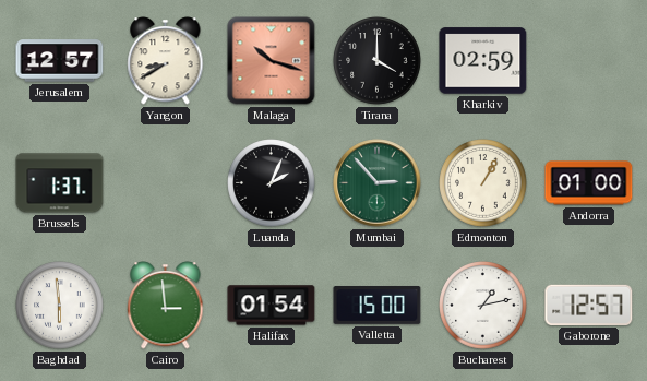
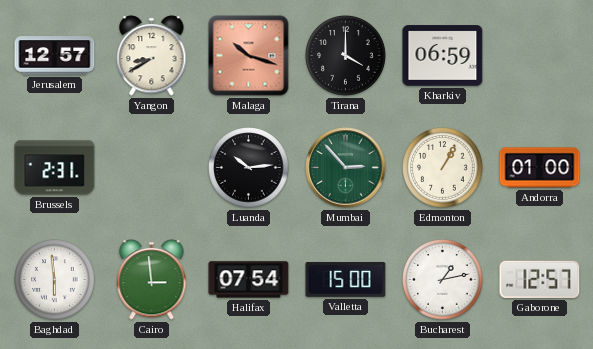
Kharkiv: 02:59 -> 06:59
Brussels: 1:37 -> 2:31
Luanda: 2:04 -> 10:14
Halifax: 01:54 -> 07:54
